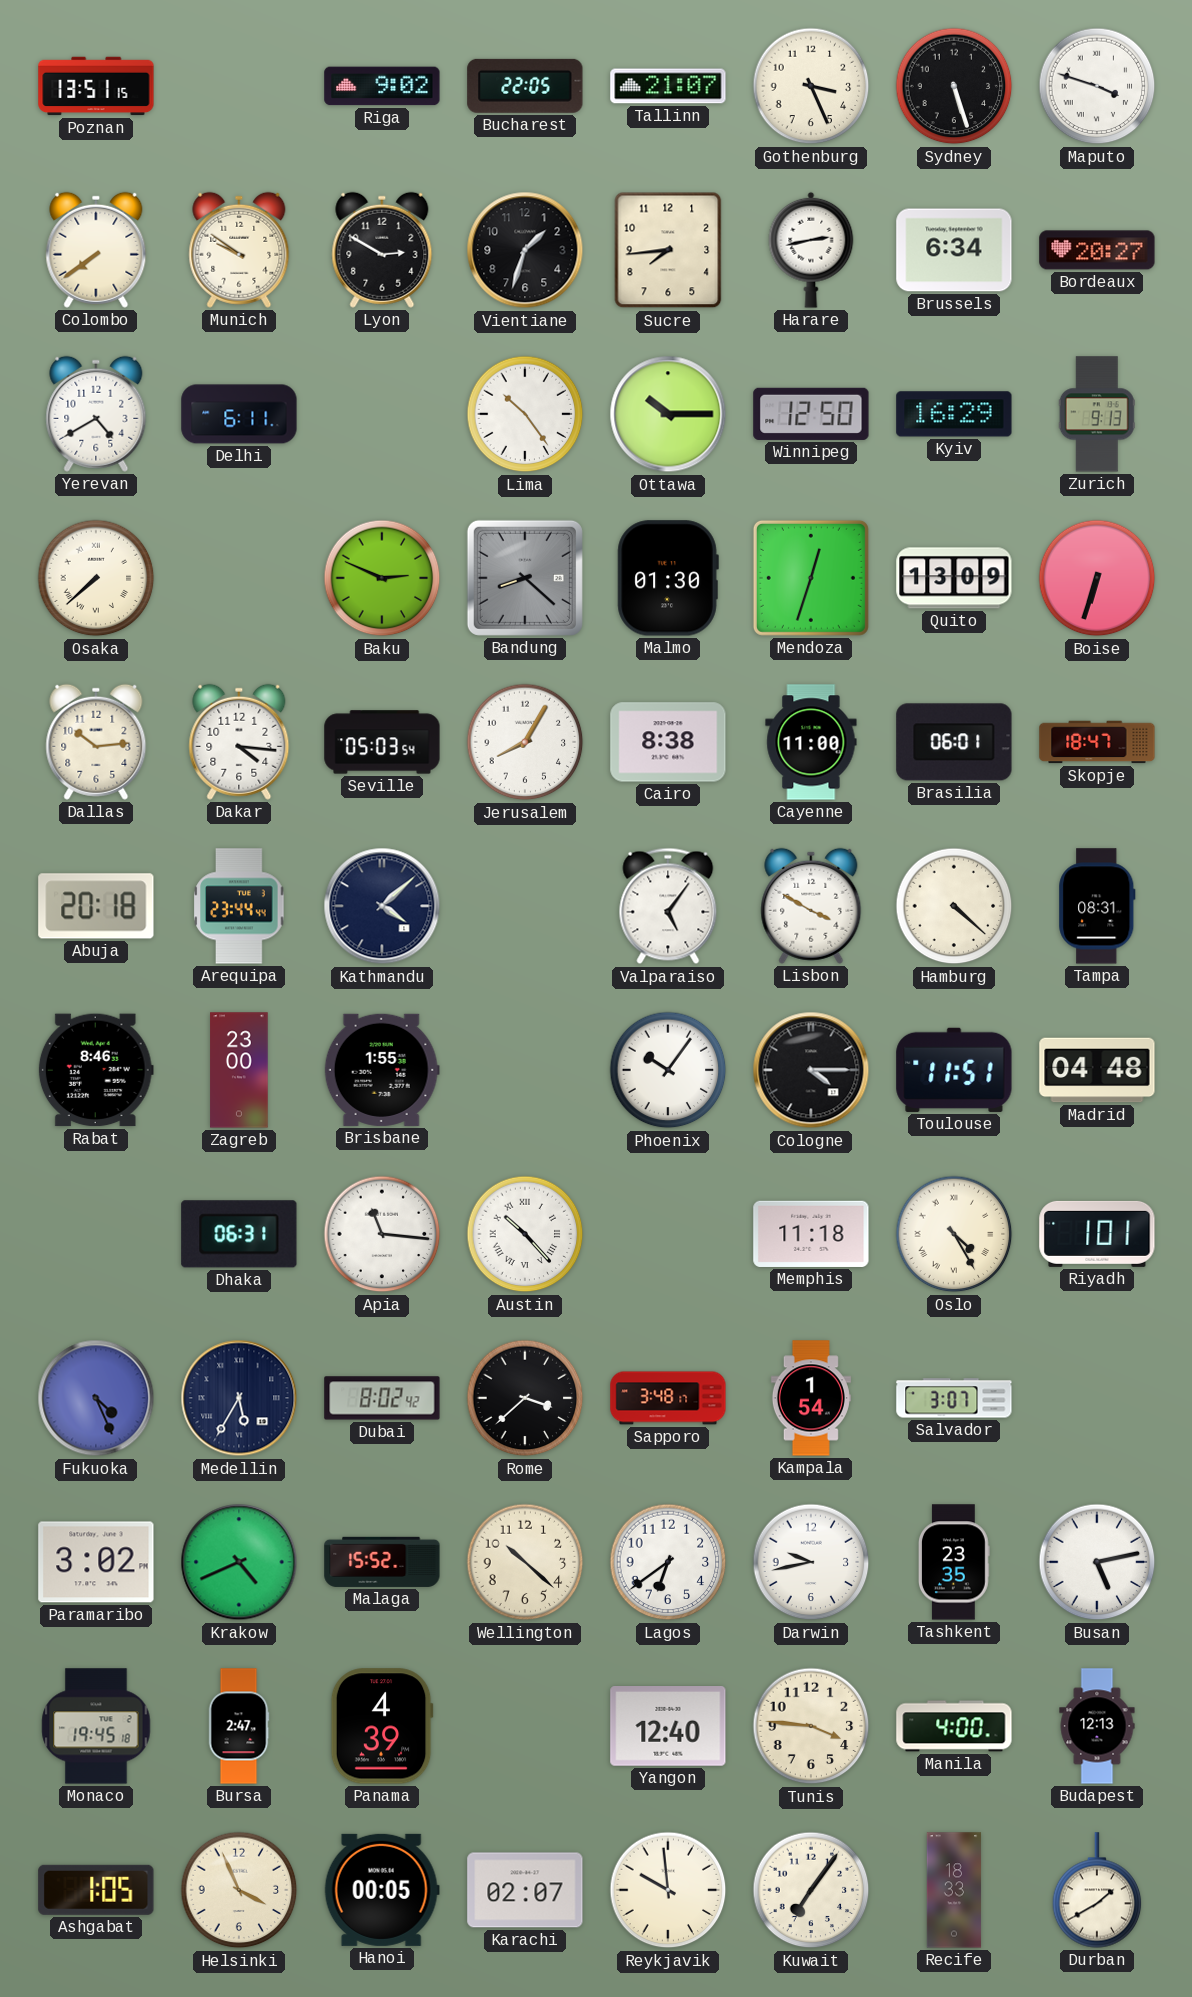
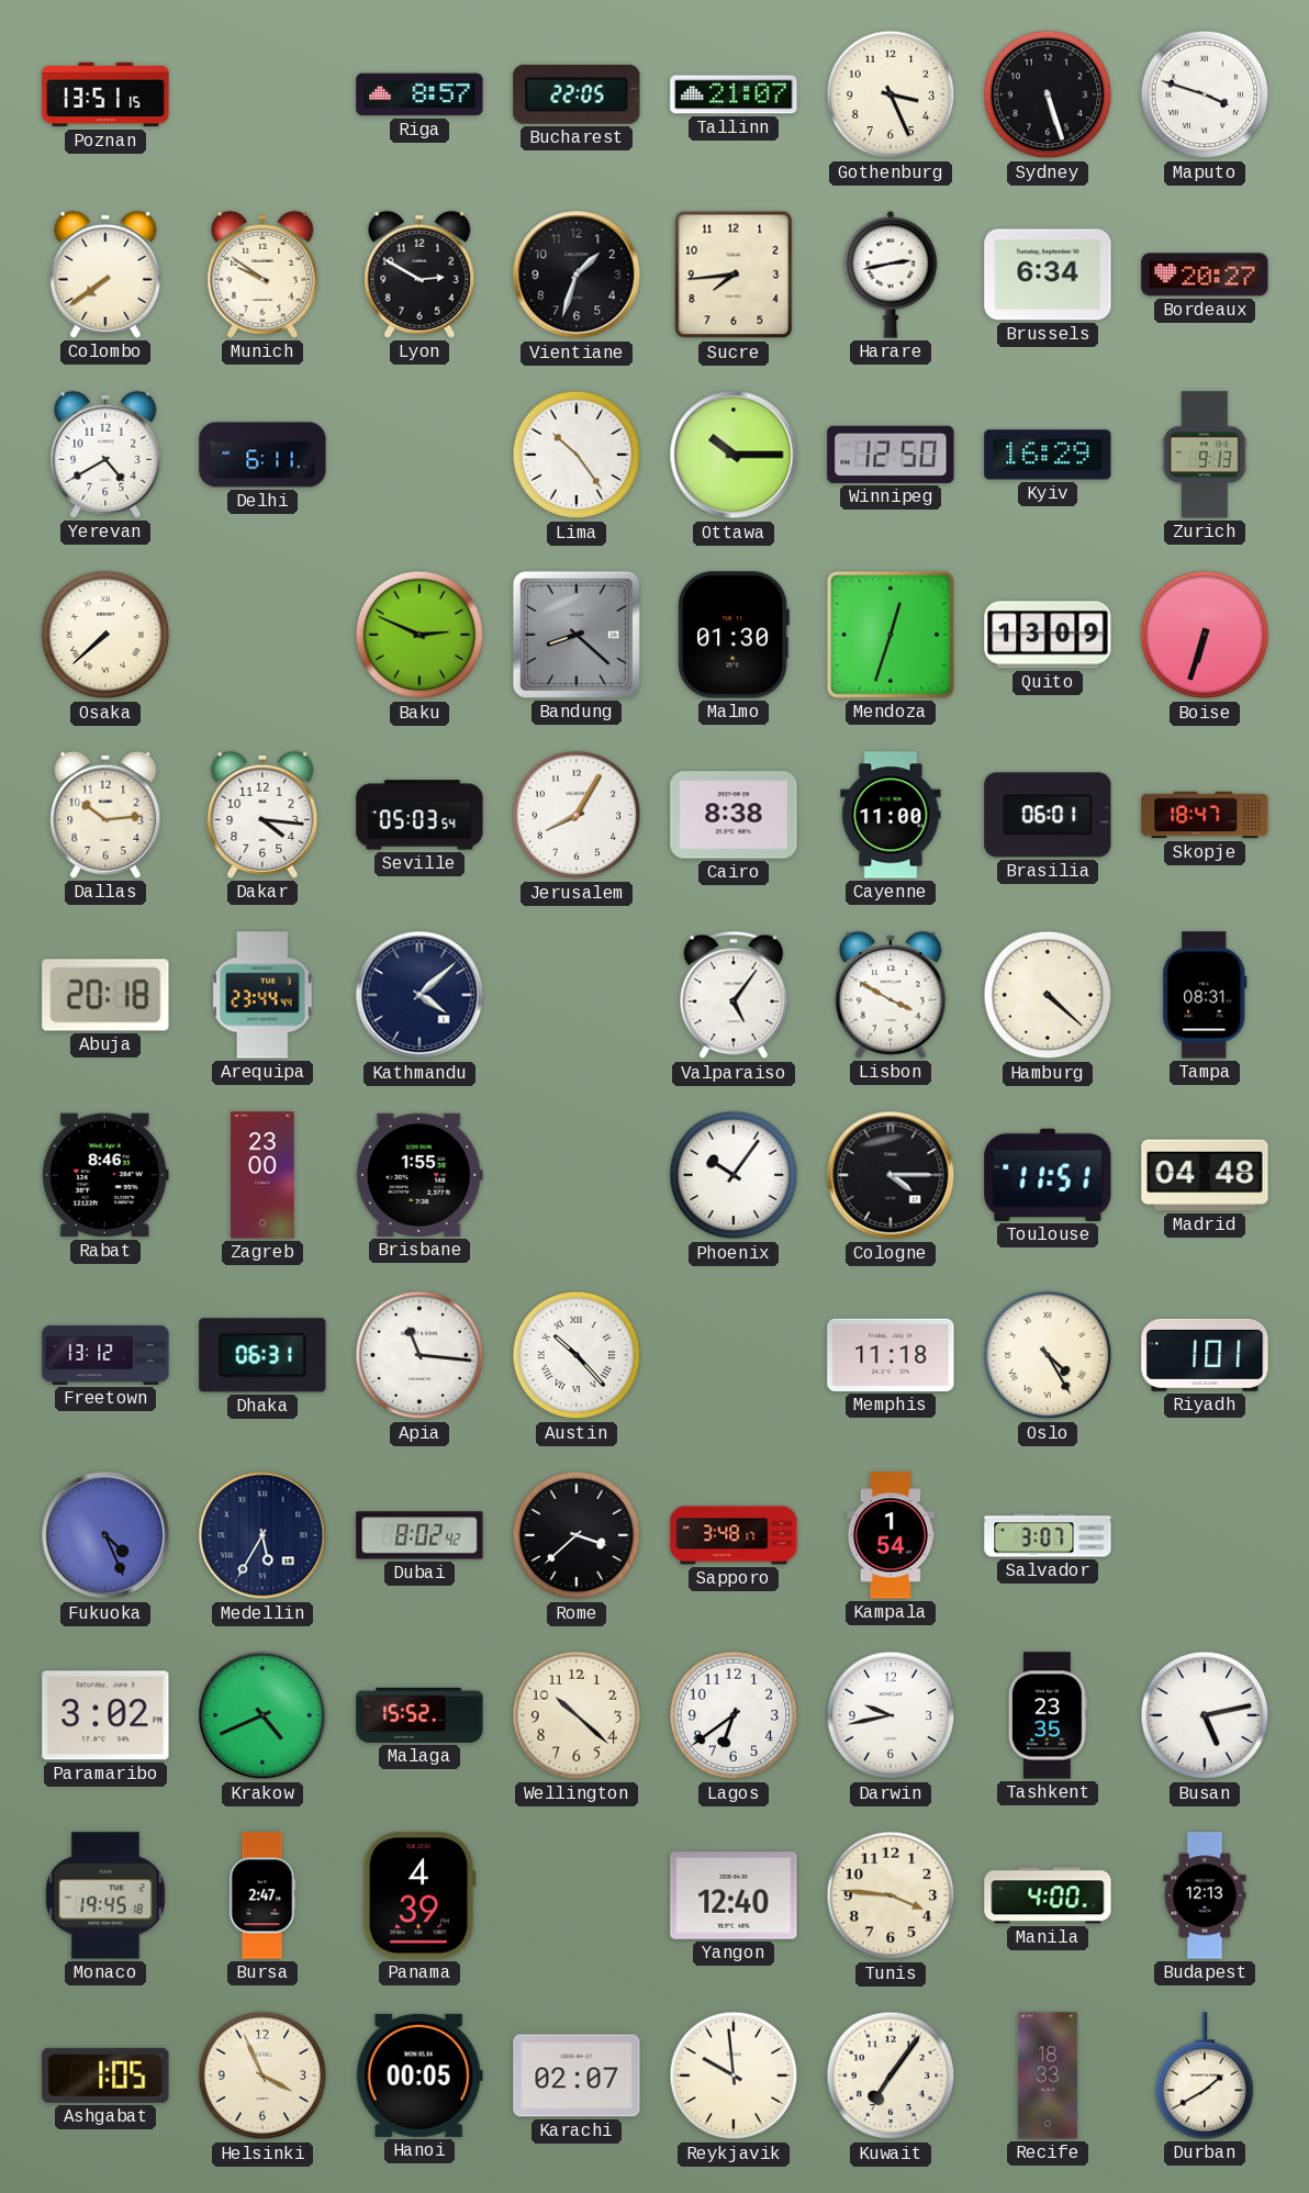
Riga: 9:02 -> 8:57
Freetown: none -> 13:12
